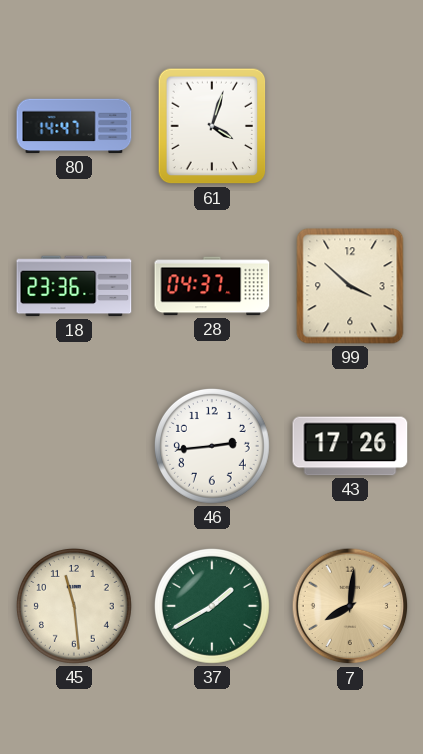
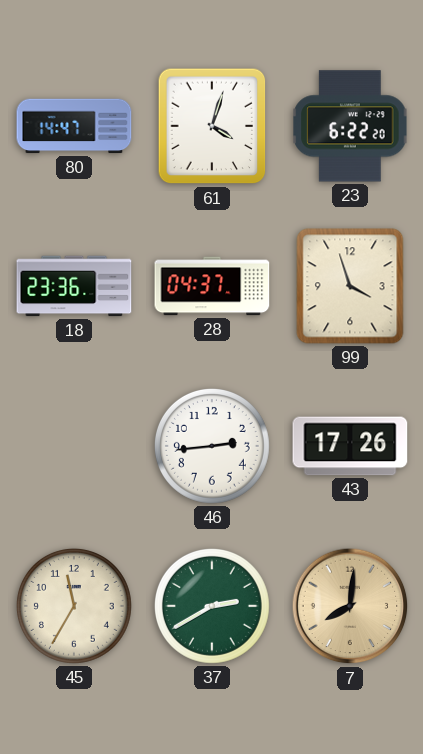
23: none -> 6:22
99: 3:52 -> 3:57
45: 11:29 -> 11:35
37: 1:40 -> 2:40
